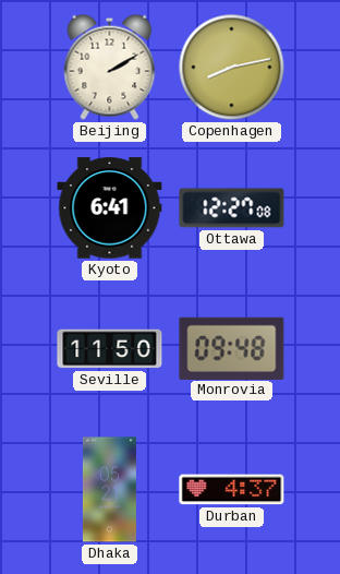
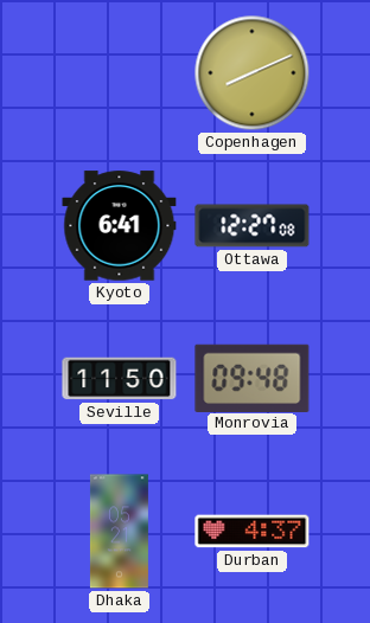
Beijing: 2:10 -> none
Copenhagen: 8:13 -> 8:11
